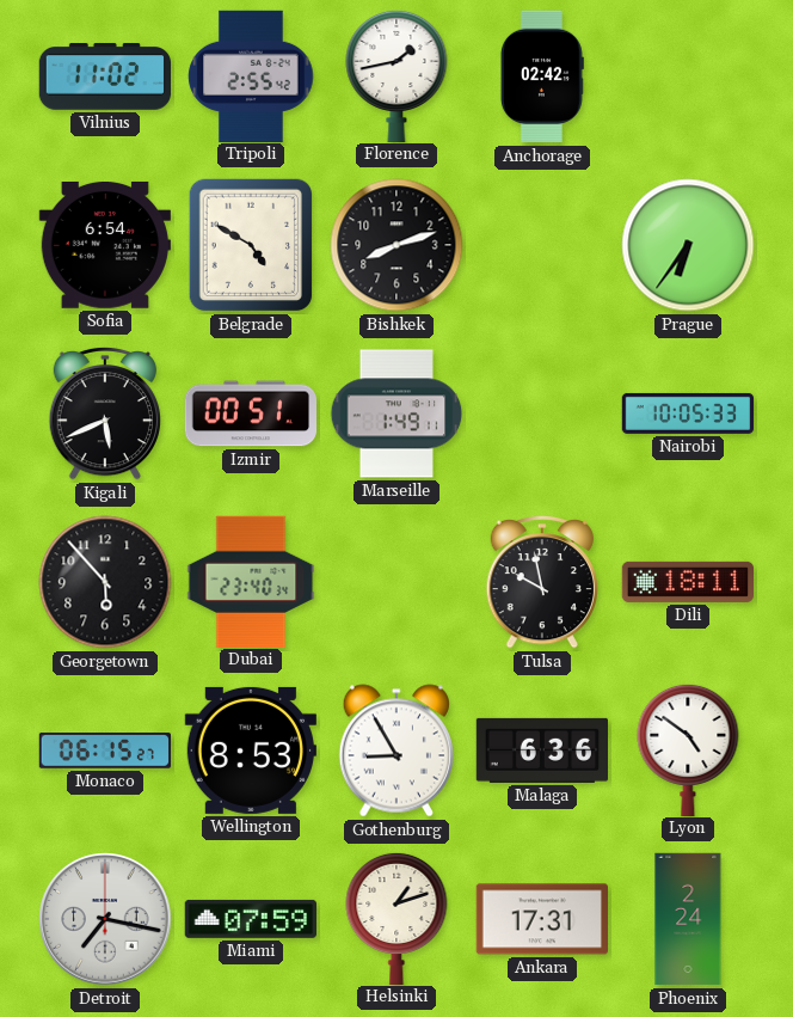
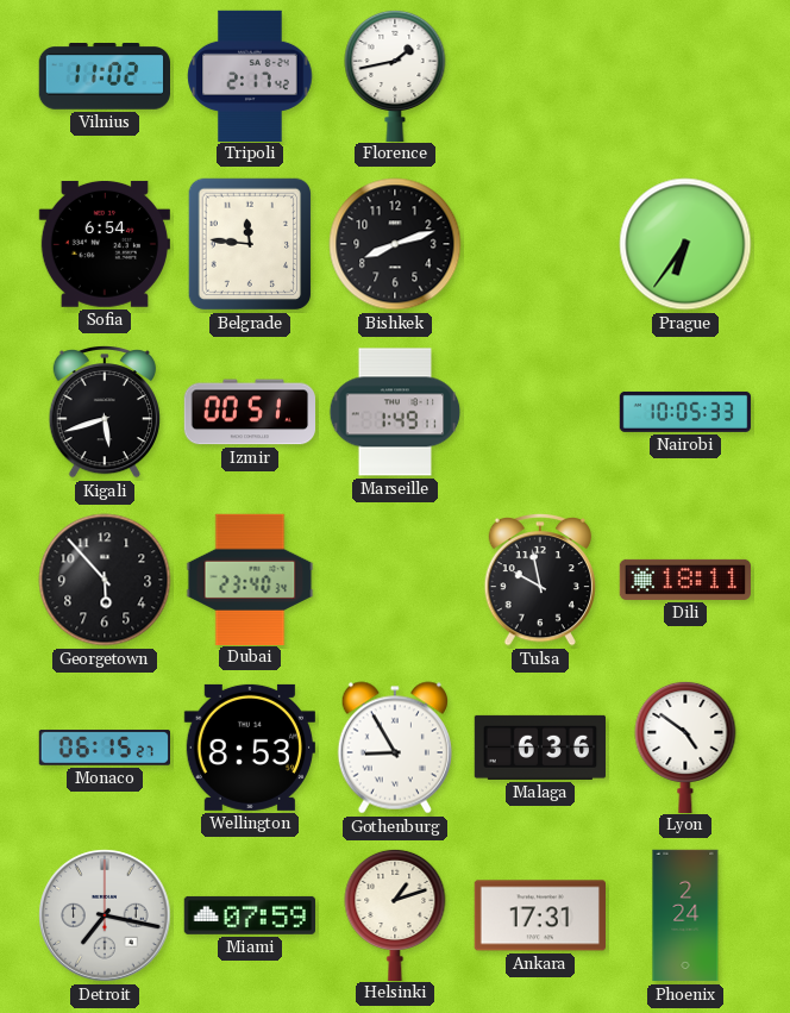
Tripoli: 2:55 -> 2:17
Anchorage: 02:42 -> none
Belgrade: 4:50 -> 11:46
Kigali: 5:41 -> 5:42
